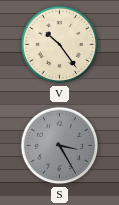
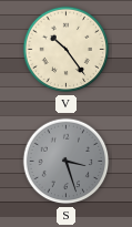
S: 3:25 -> 3:27
